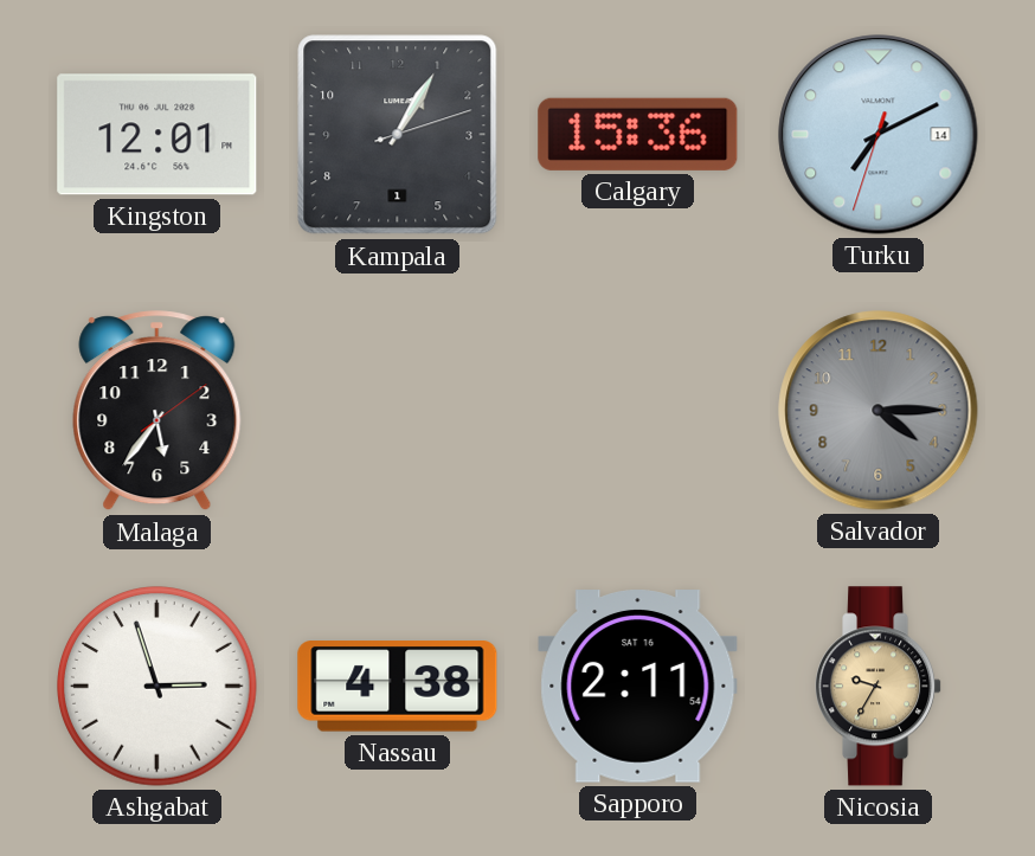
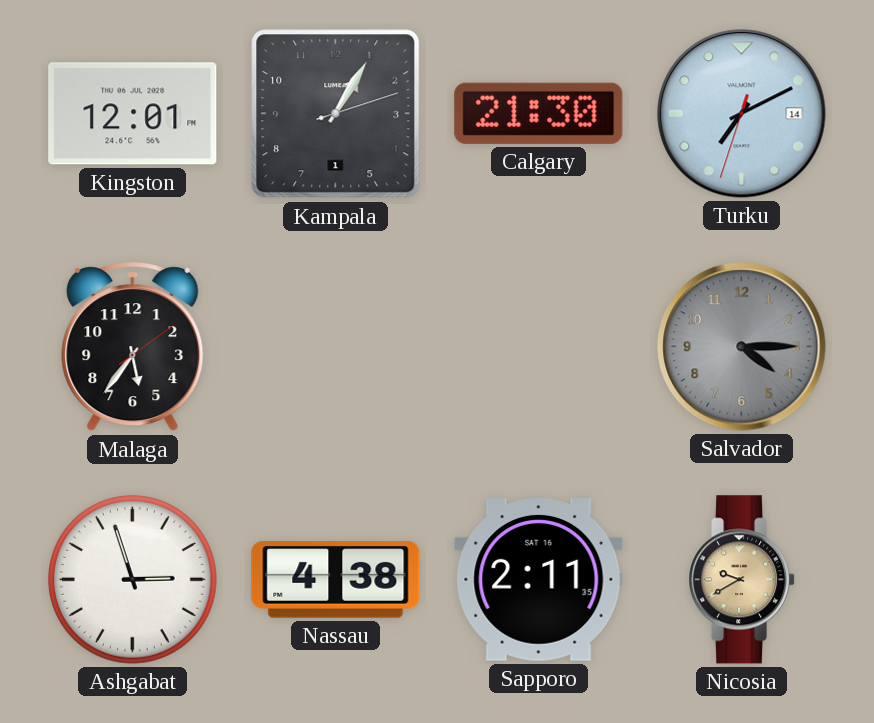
Calgary: 15:36 -> 21:30
Sapporo: 2:11:54 -> 2:11:35
Nicosia: 9:35 -> 9:40
